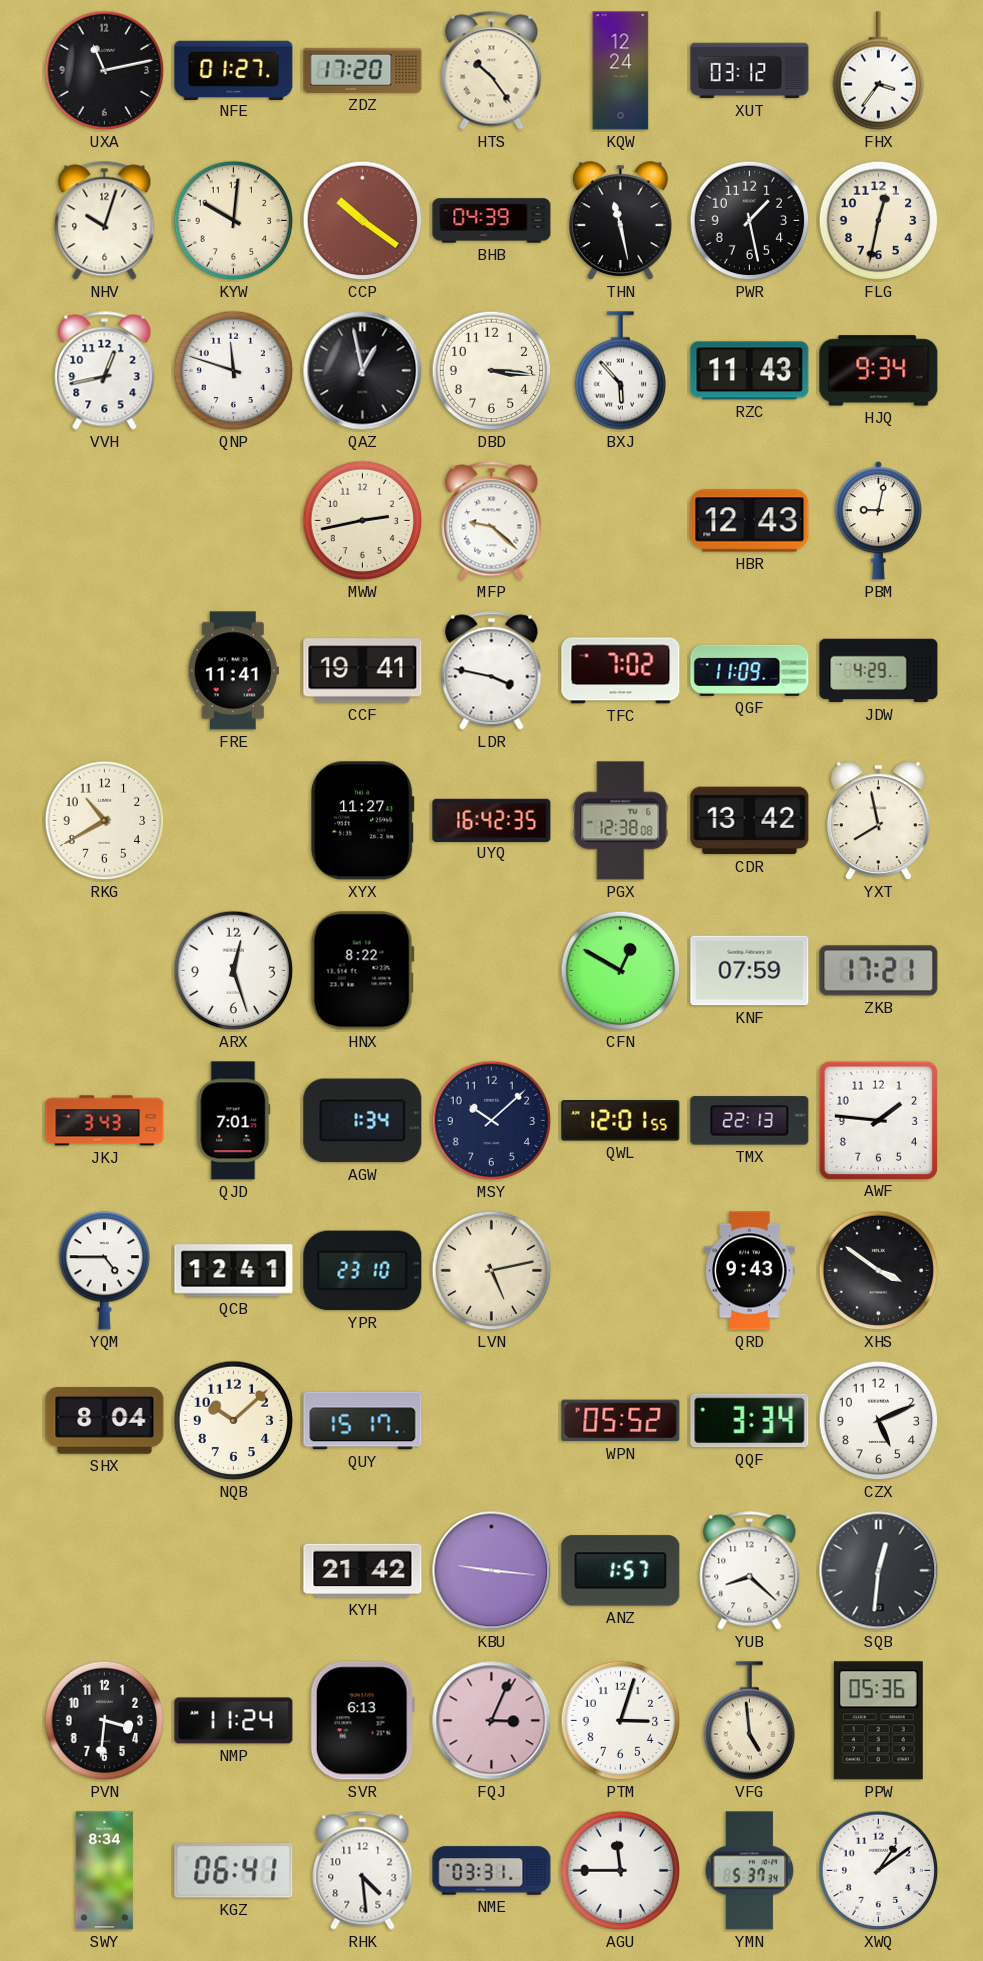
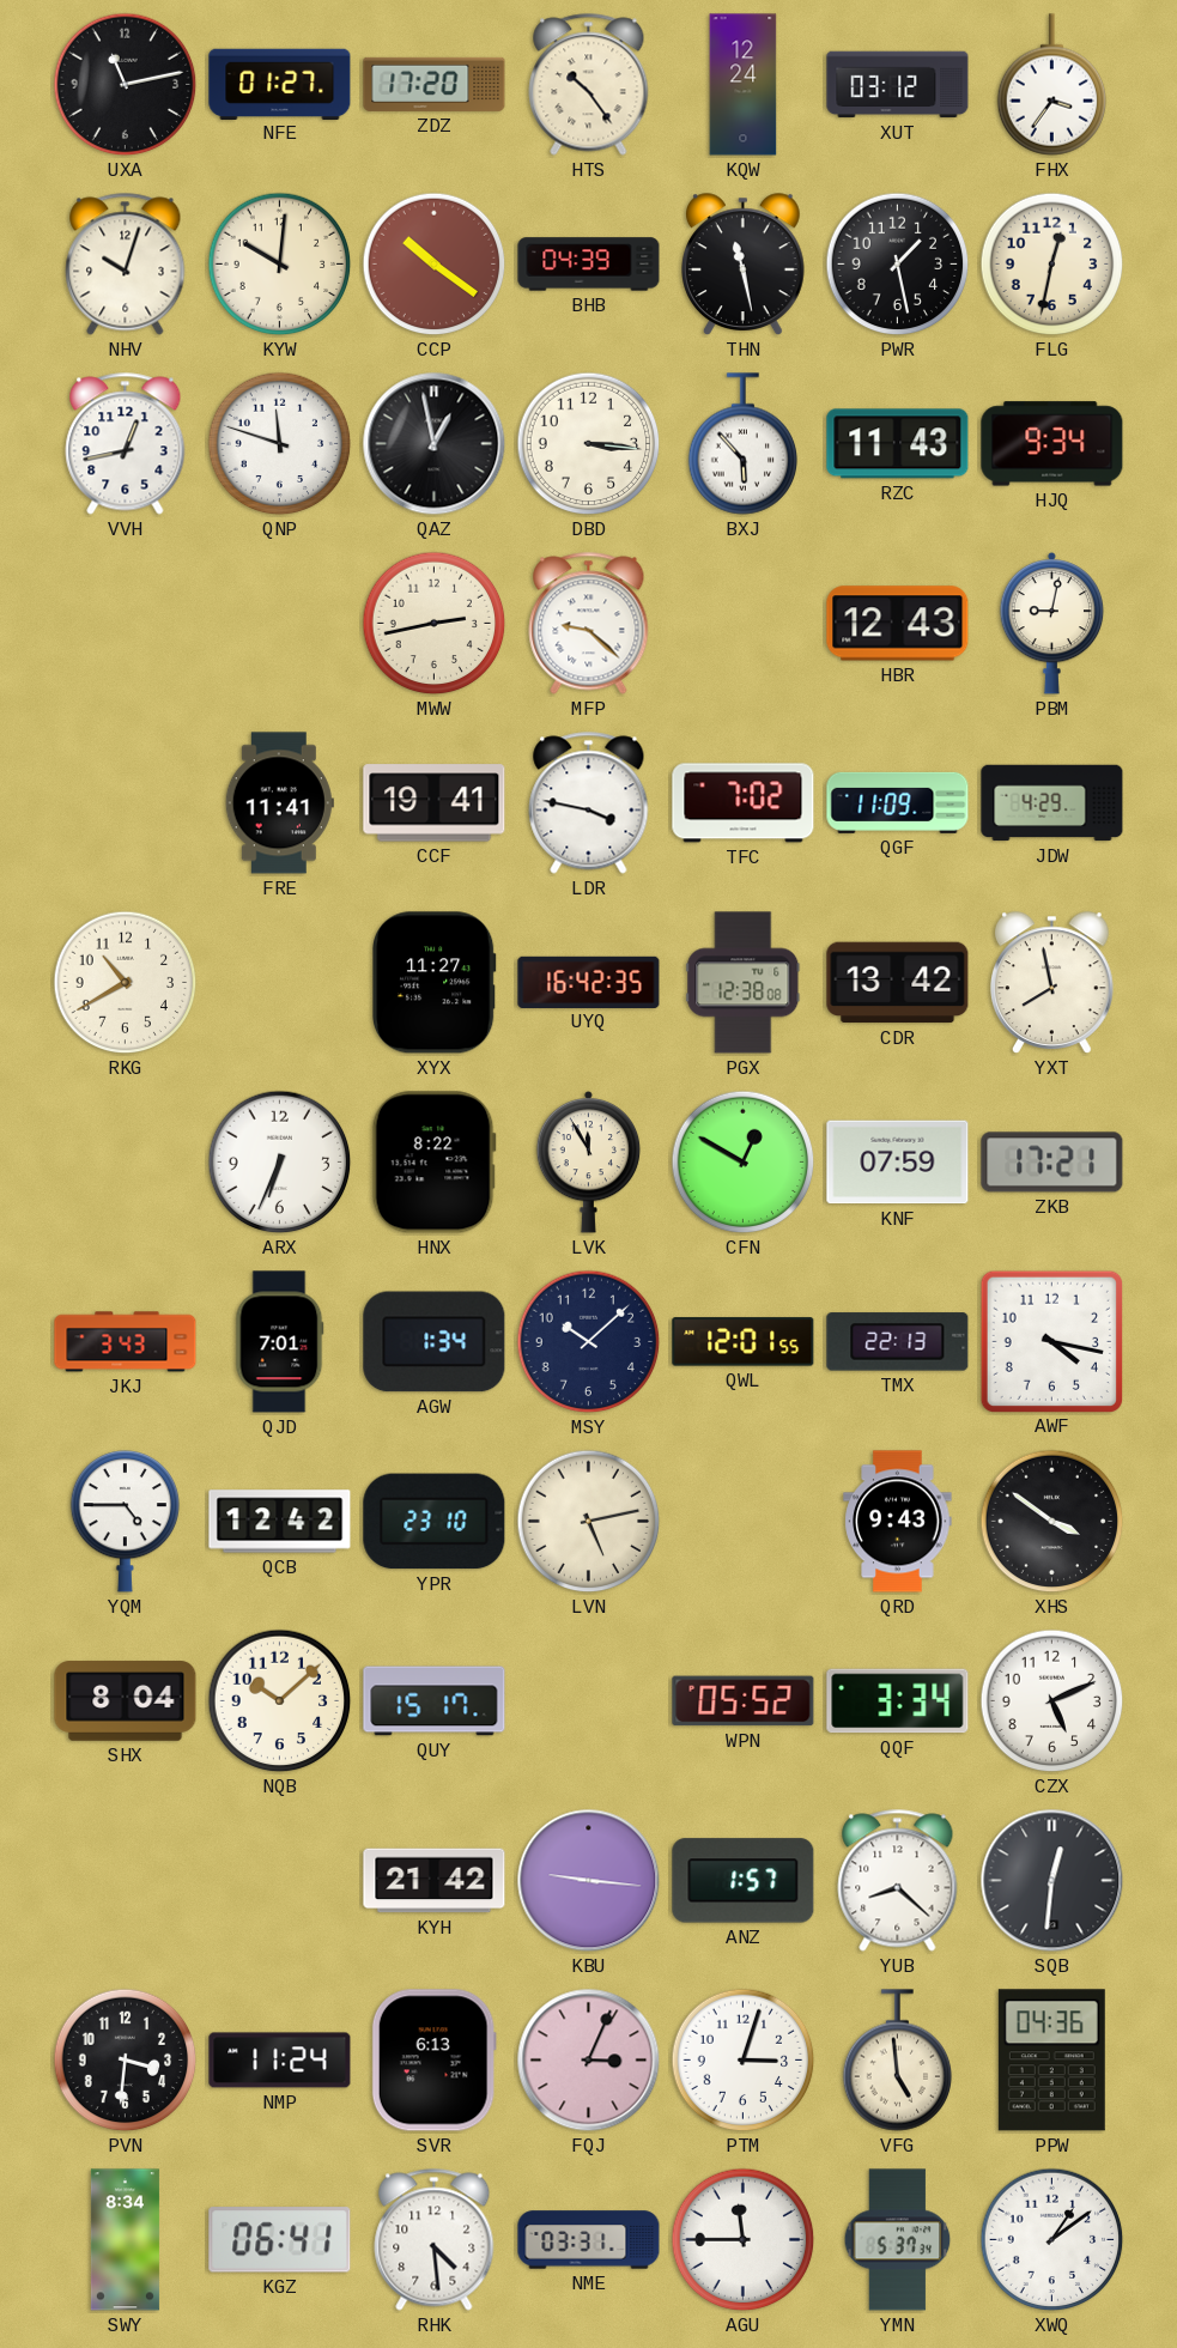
ARX: 12:27 -> 6:34
LVK: none -> 11:55
AWF: 1:46 -> 4:17
QCB: 12:41 -> 12:42
PPW: 05:36 -> 04:36
